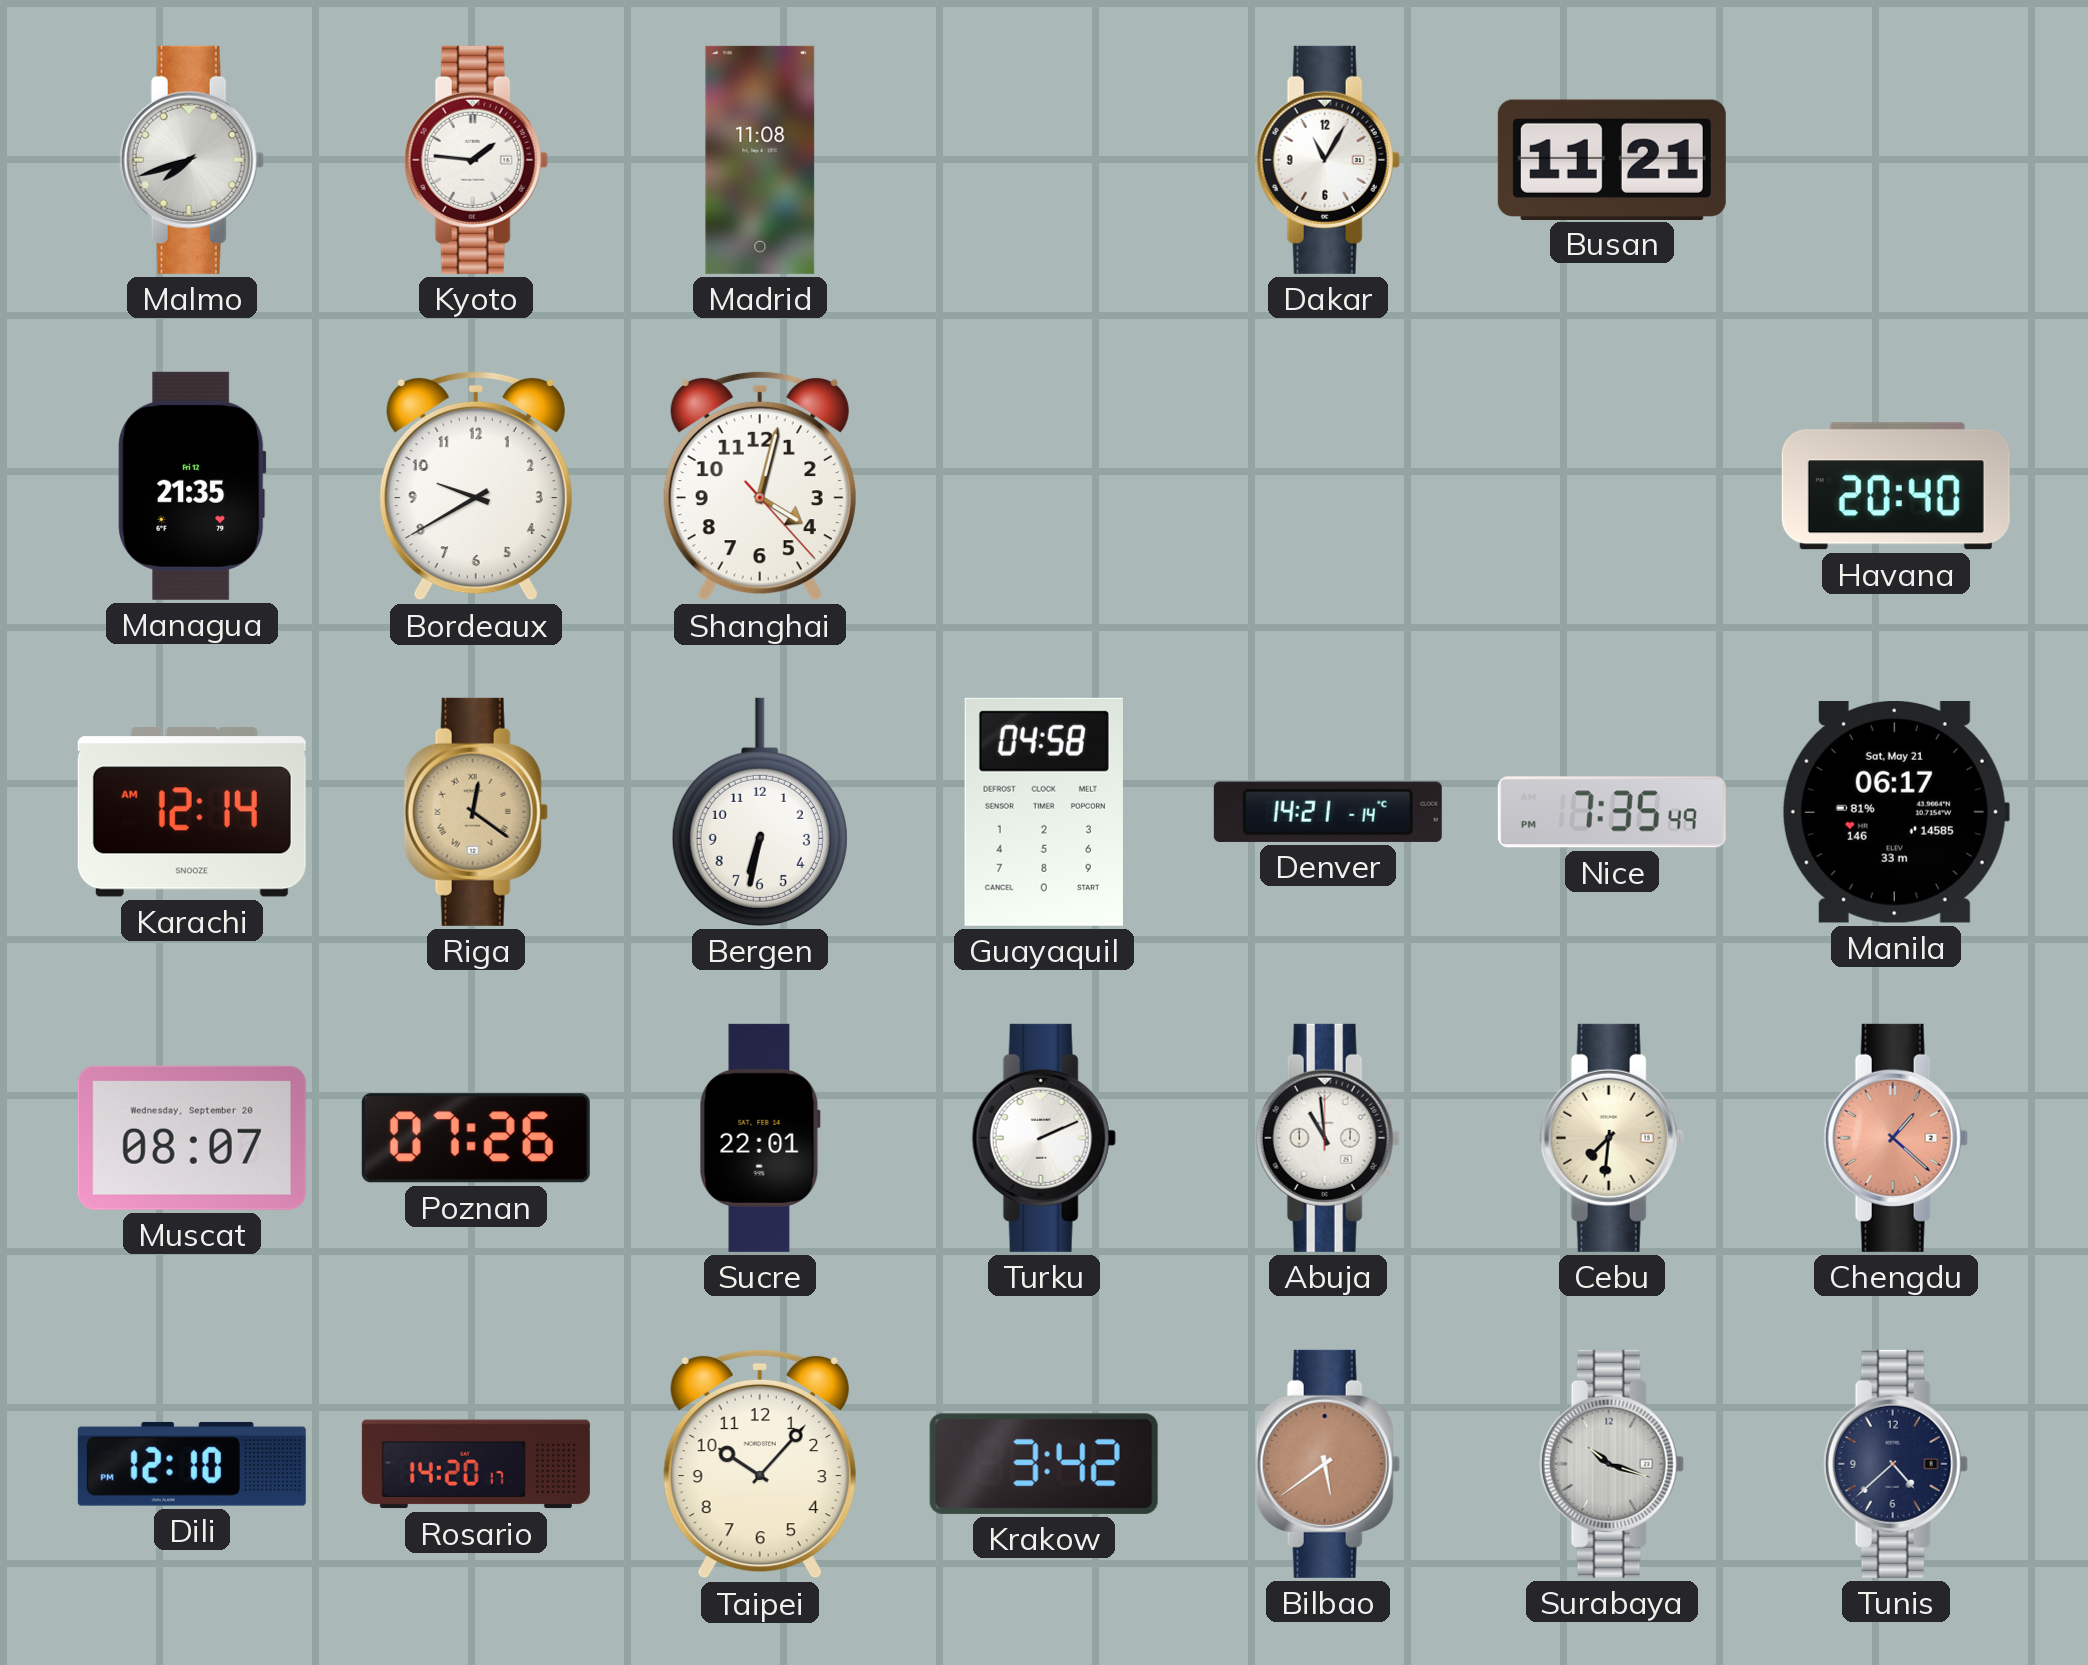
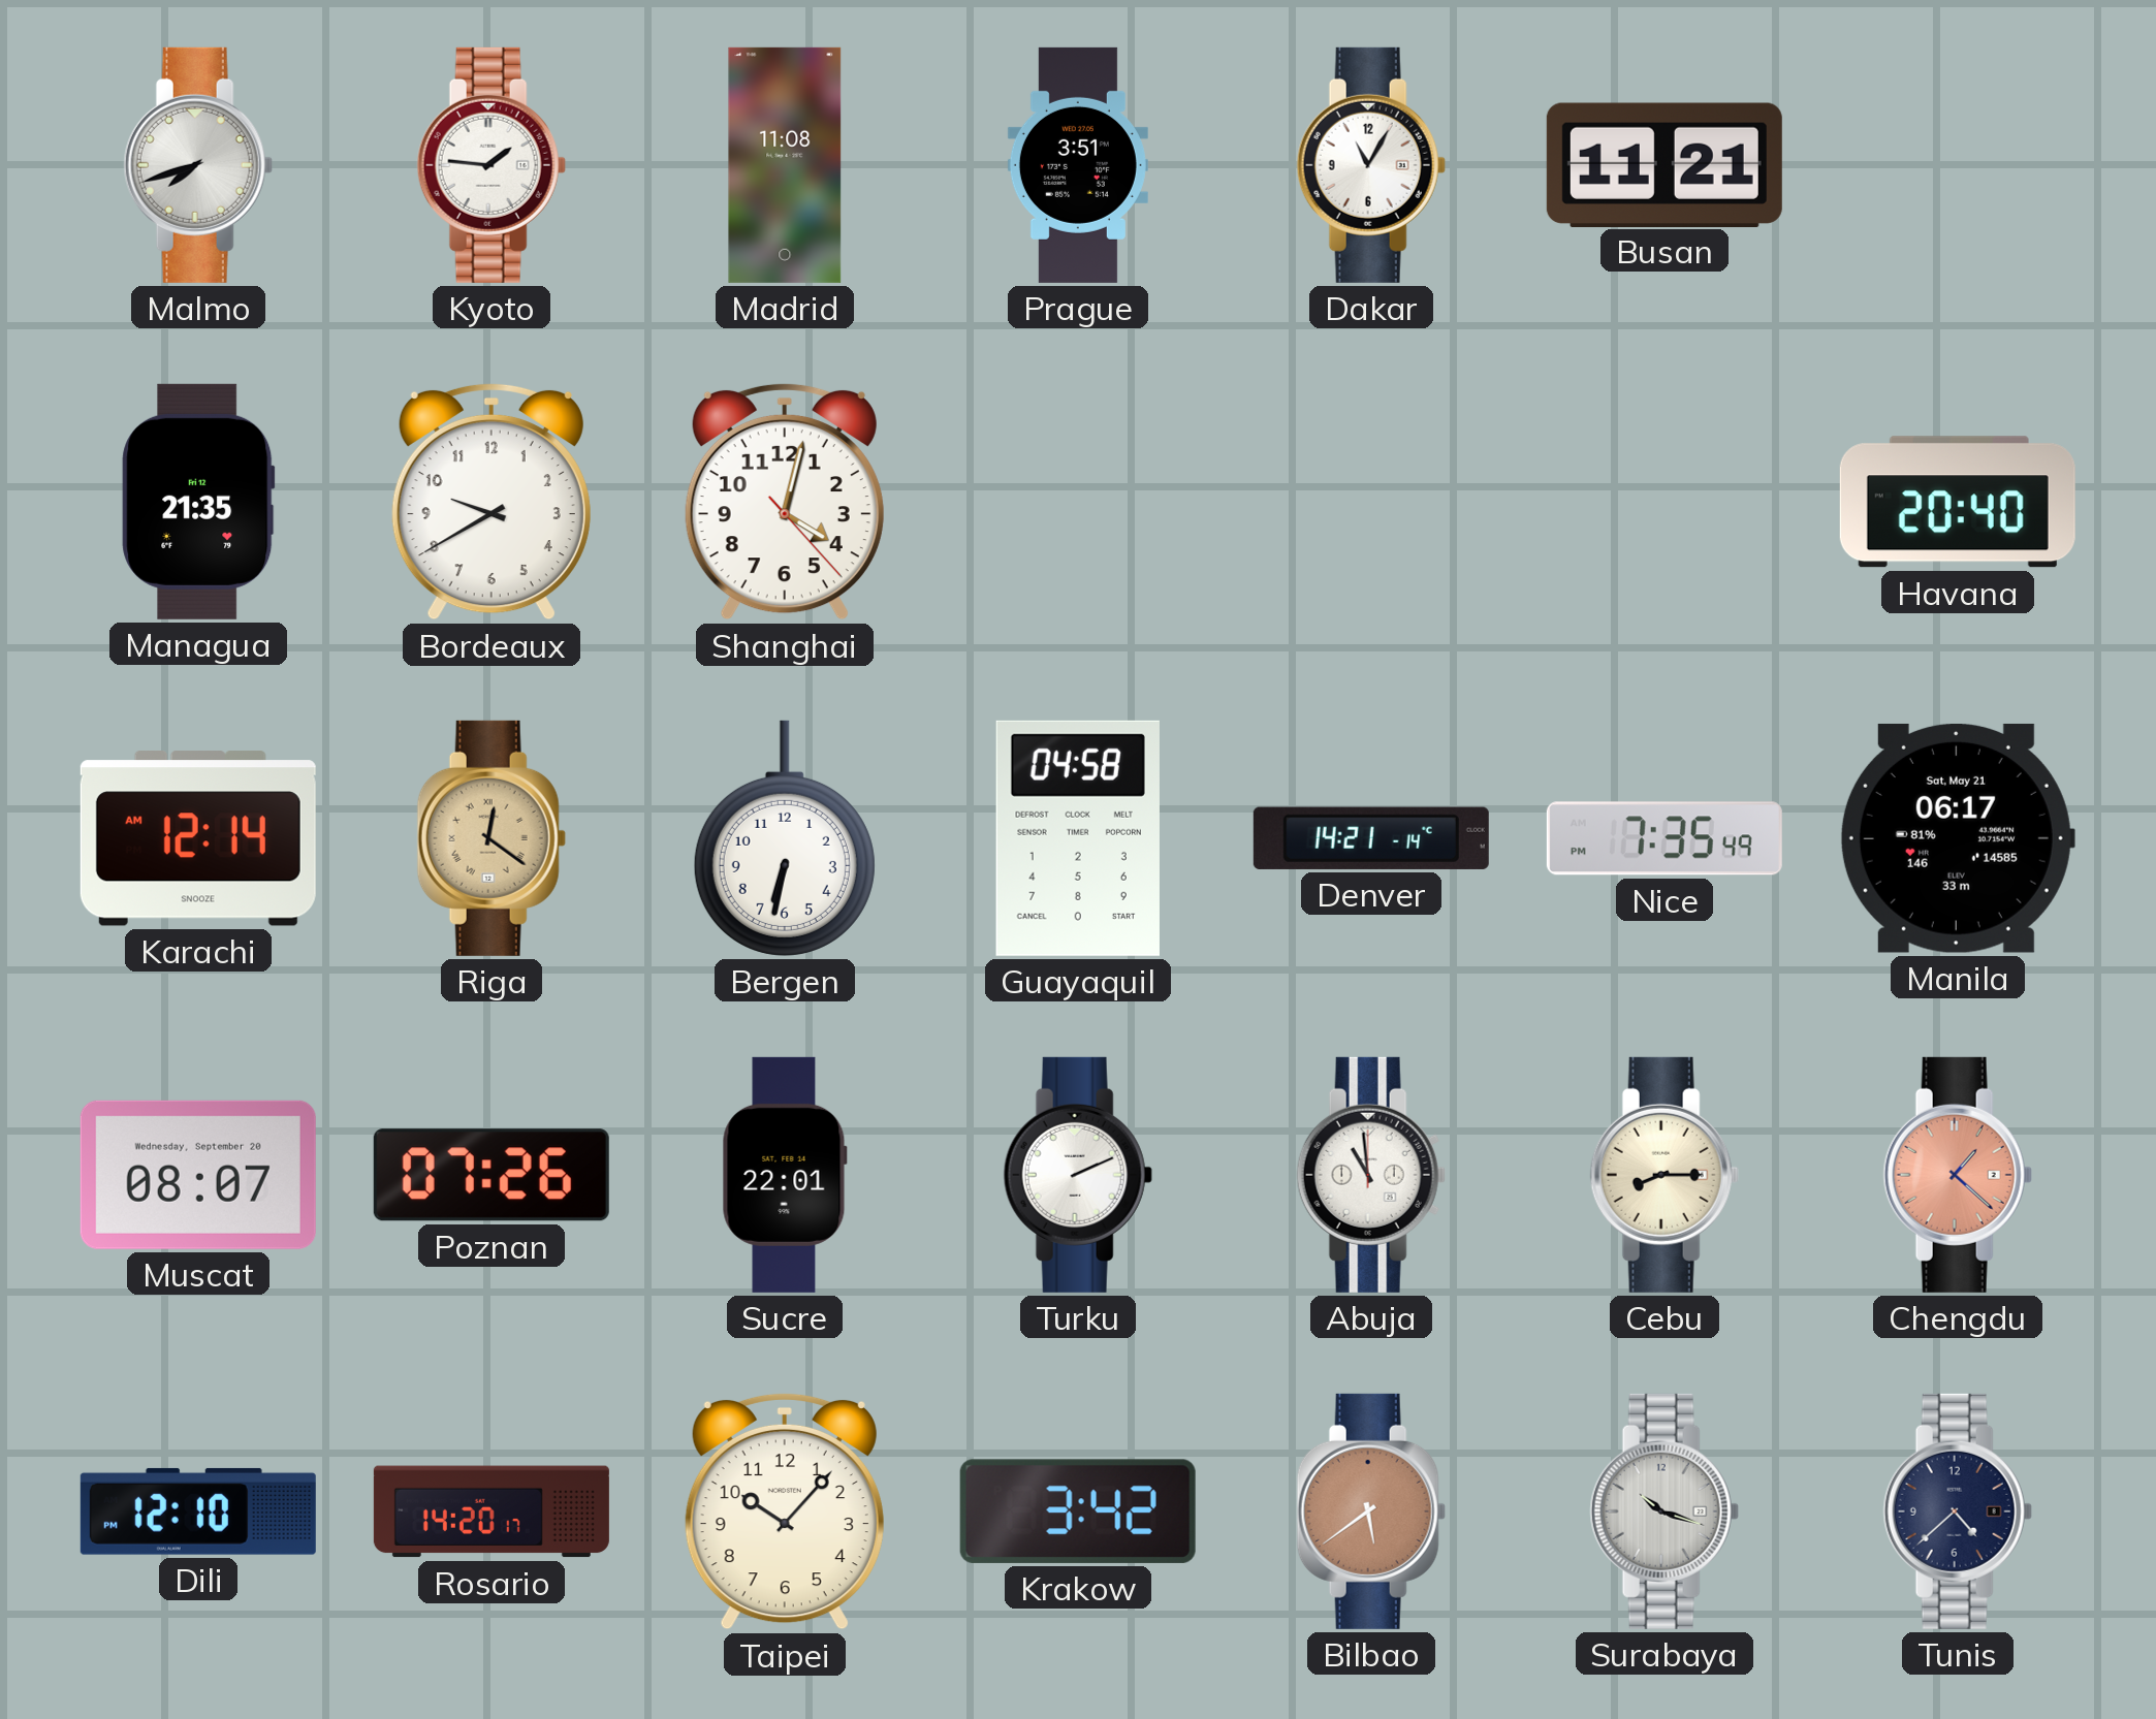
Prague: none -> 3:51
Cebu: 7:31 -> 8:15
